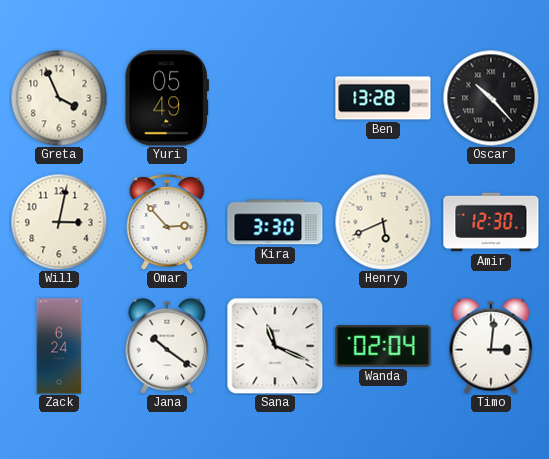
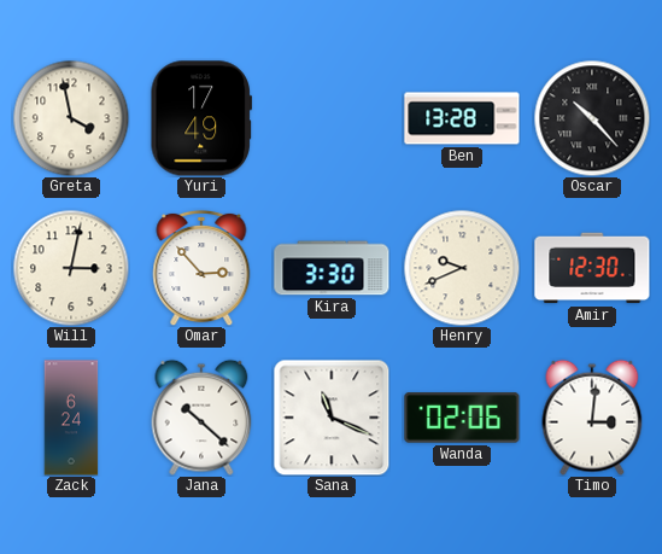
Greta: 3:56 -> 3:58
Yuri: 05:49 -> 17:49
Henry: 5:41 -> 9:41
Jana: 10:21 -> 10:22
Wanda: 02:04 -> 02:06
